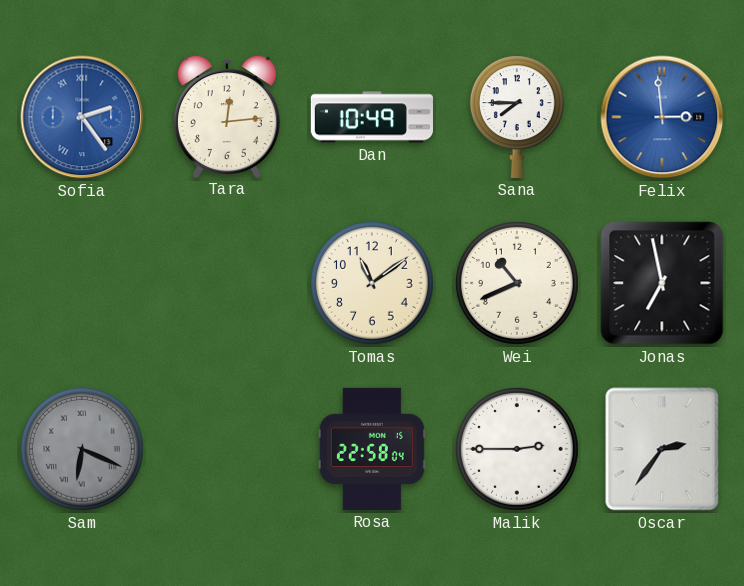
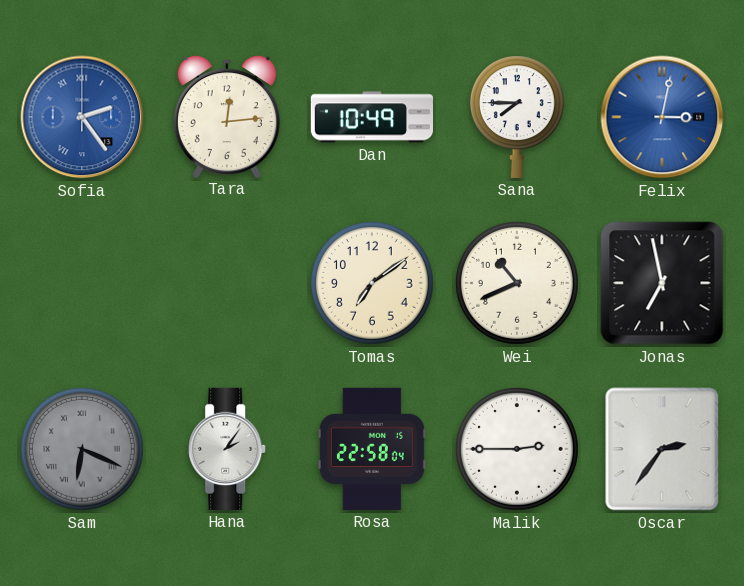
Felix: 2:59 -> 3:02
Tomas: 11:09 -> 7:09
Hana: none -> 2:06
